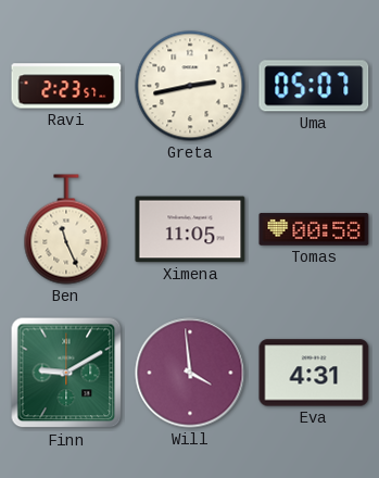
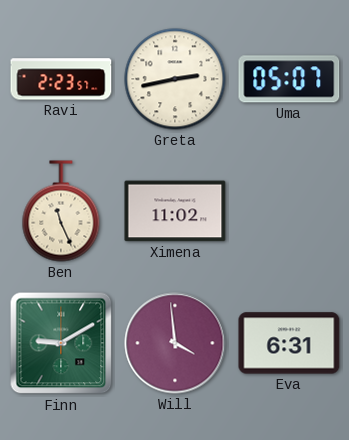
Ximena: 11:05 -> 11:02
Tomas: 00:58 -> none
Eva: 4:31 -> 6:31
